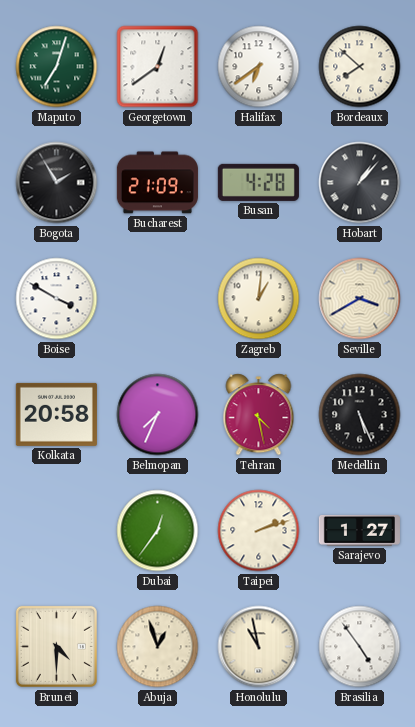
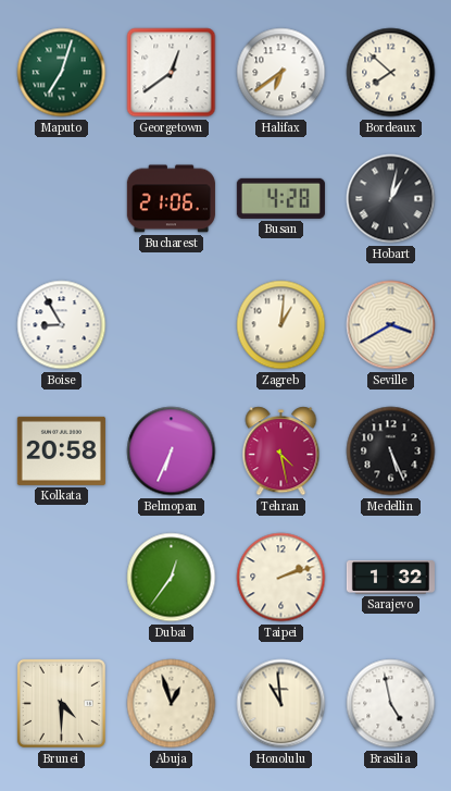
Bogota: 1:55 -> none
Bucharest: 21:09 -> 21:06
Hobart: 1:07 -> 1:02
Boise: 3:50 -> 8:55
Belmopan: 7:34 -> 6:34
Sarajevo: 1:27 -> 1:32
Honolulu: 10:58 -> 10:59
Brasilia: 4:54 -> 4:58
